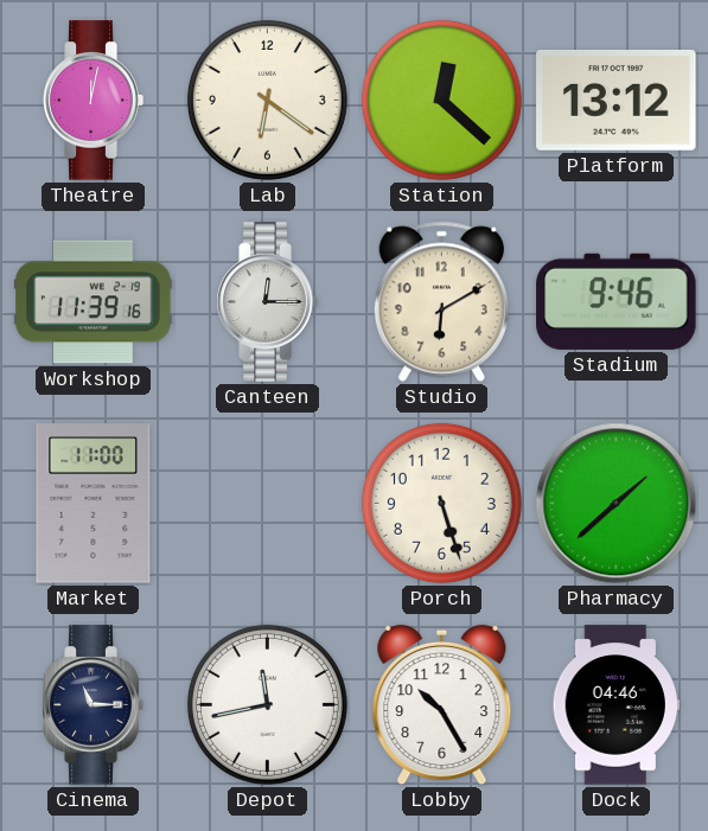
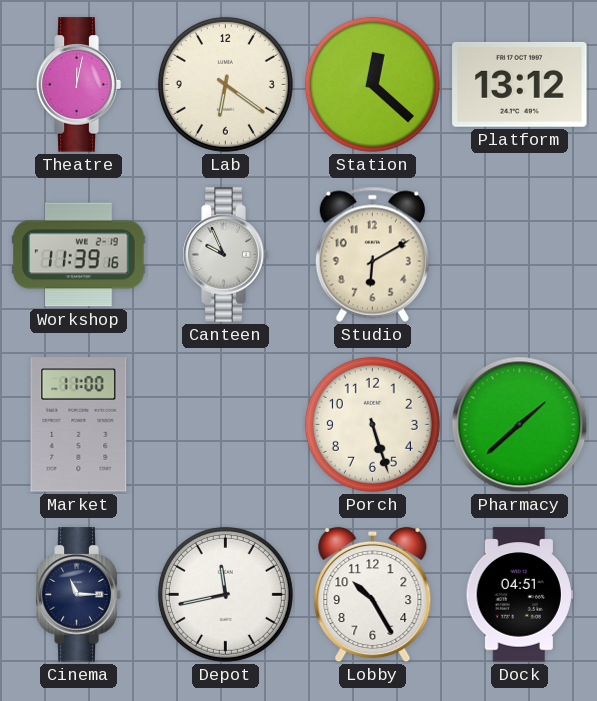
Canteen: 12:15 -> 9:56
Stadium: 9:46 -> none
Dock: 04:46 -> 04:51
